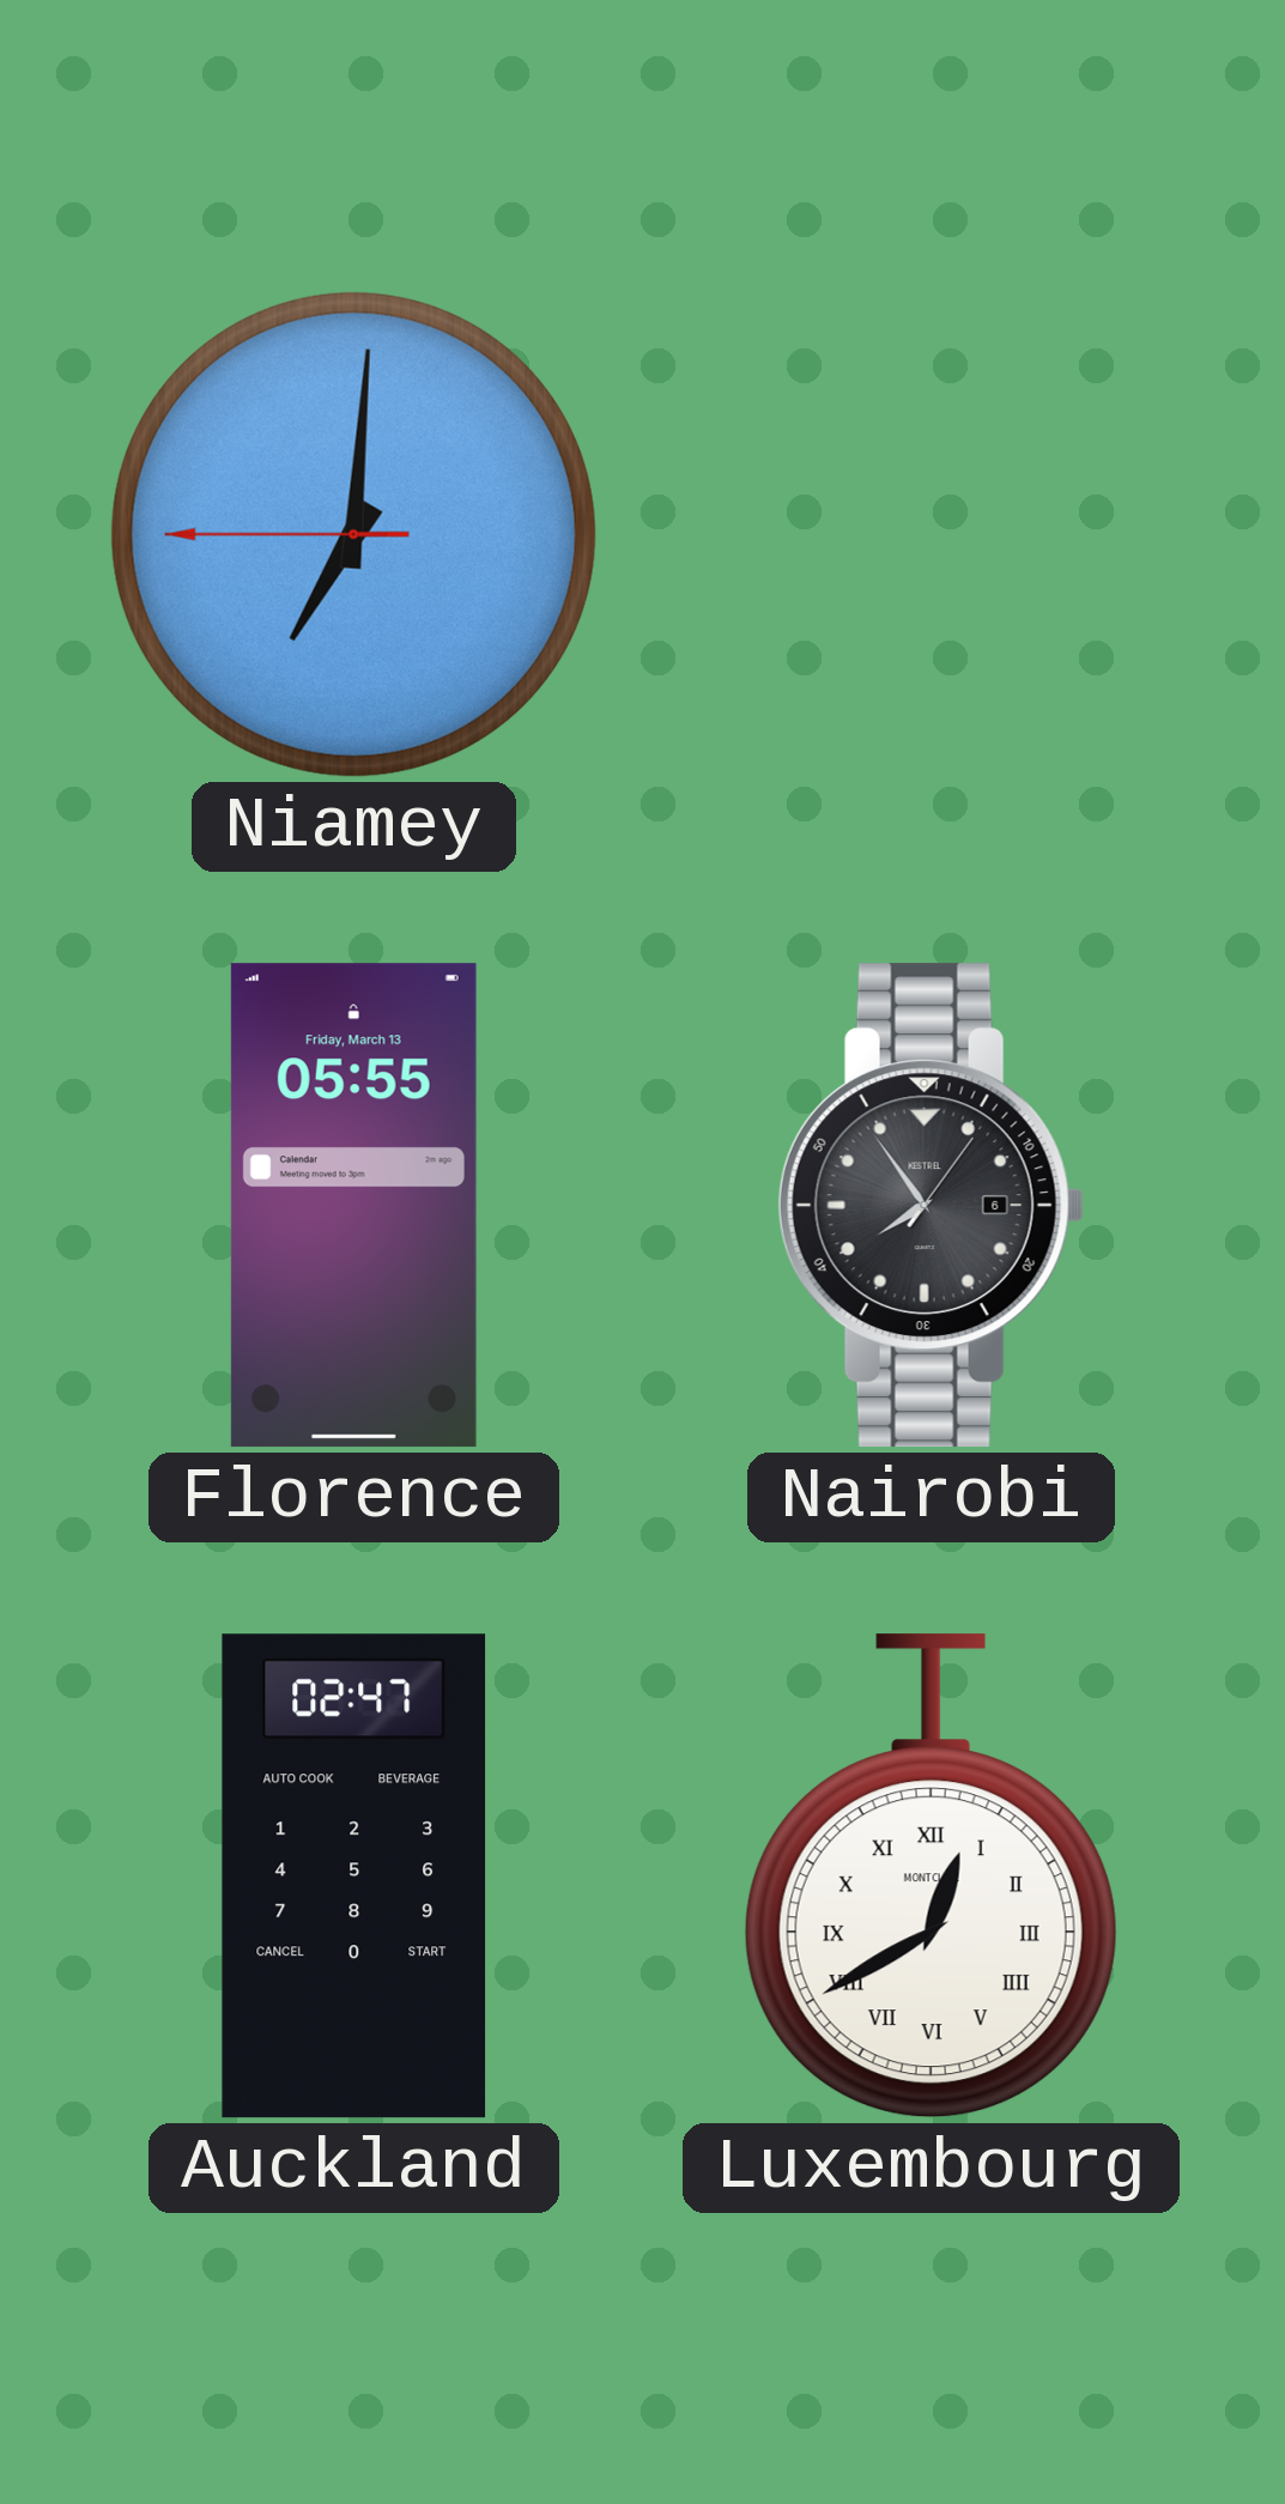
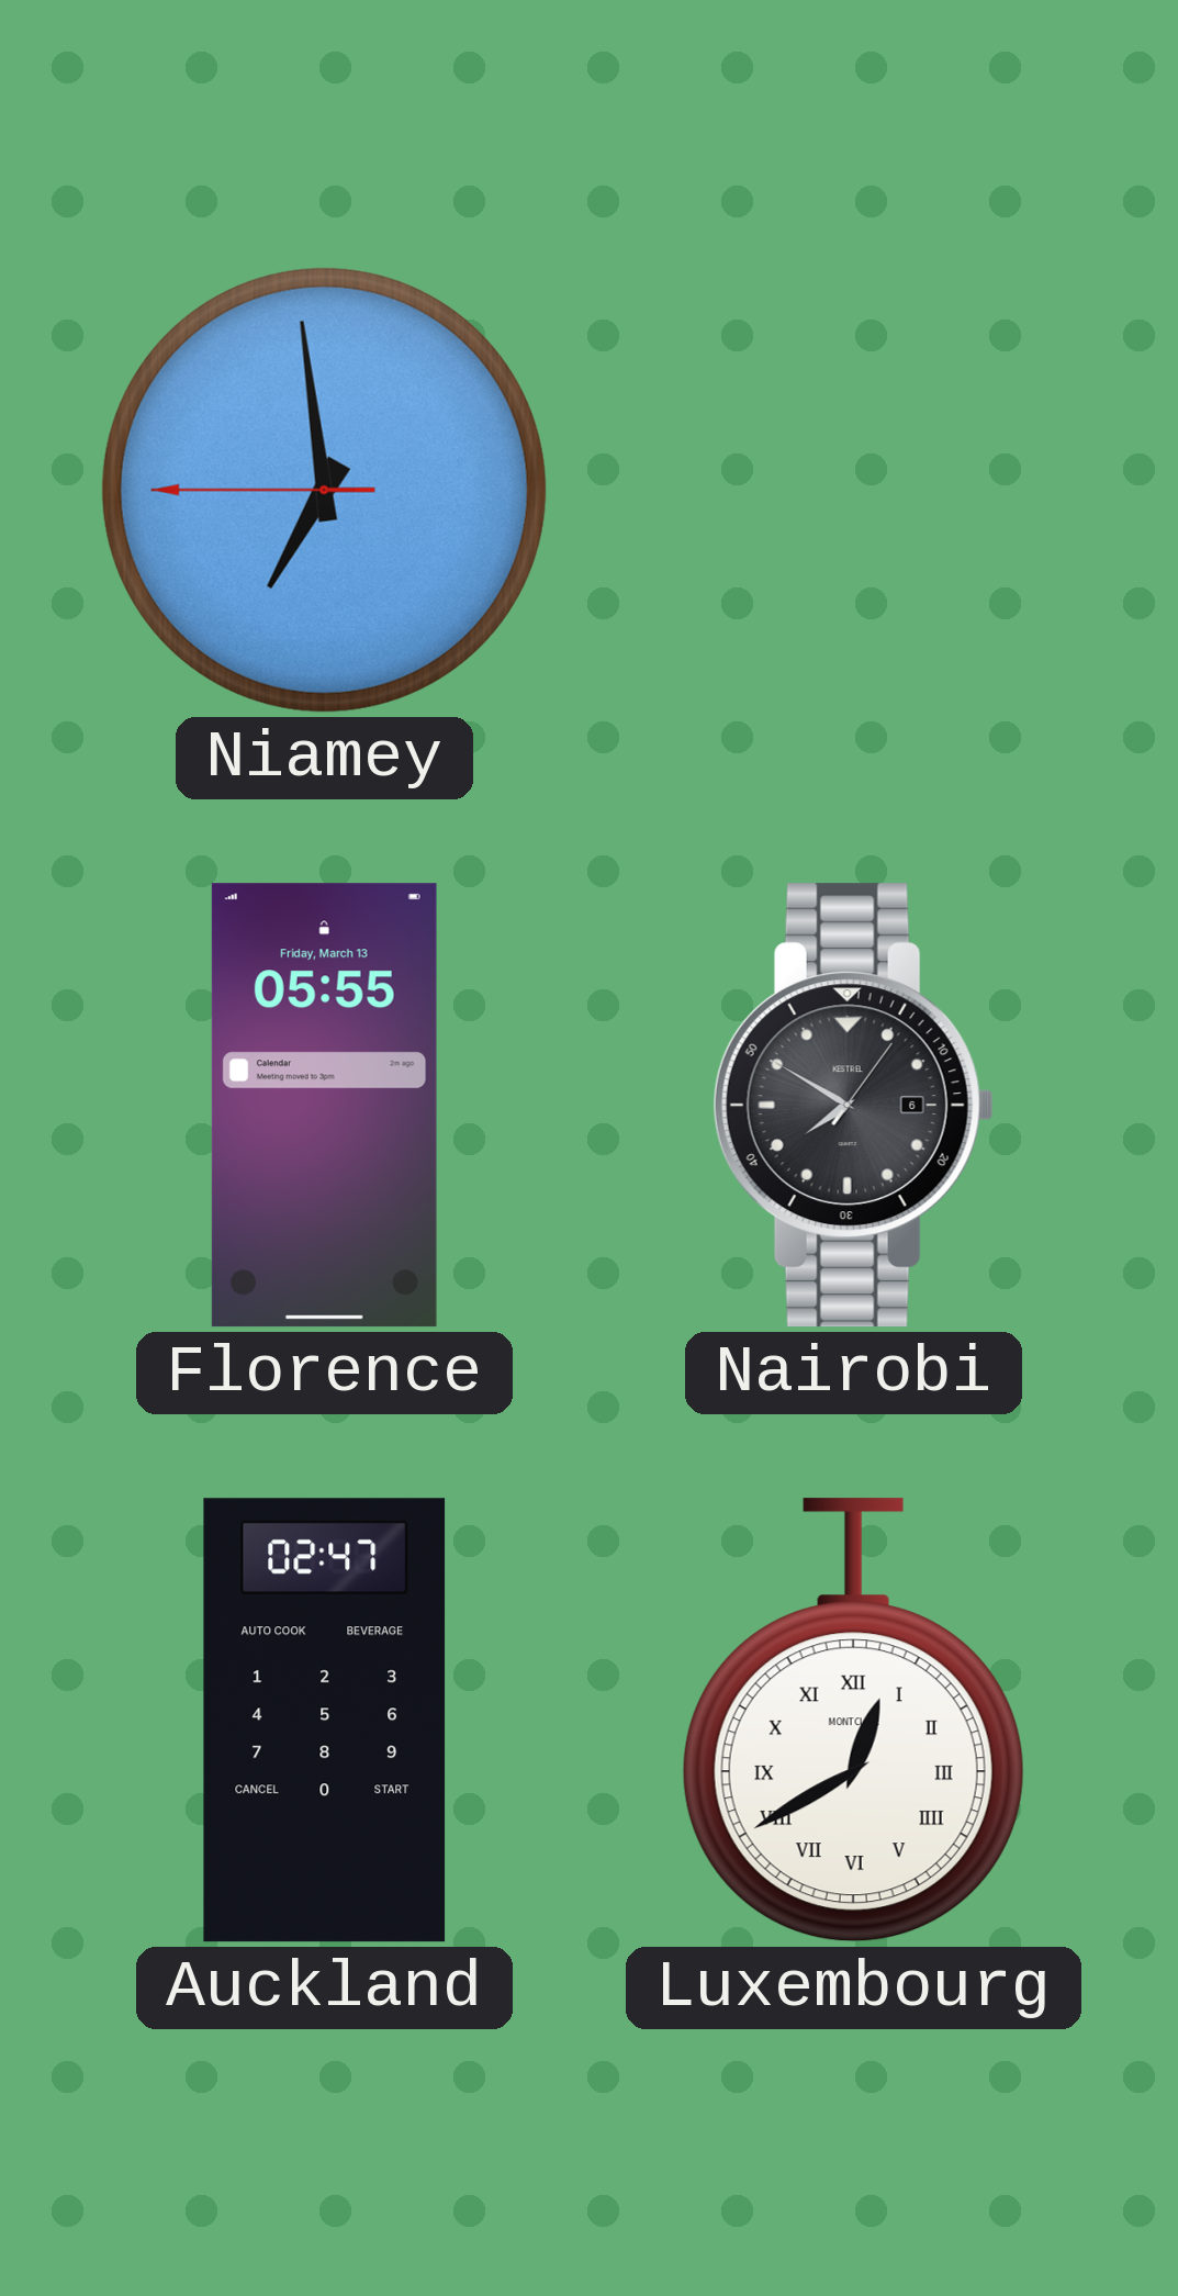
Niamey: 7:00 -> 6:58
Nairobi: 7:54 -> 7:50
